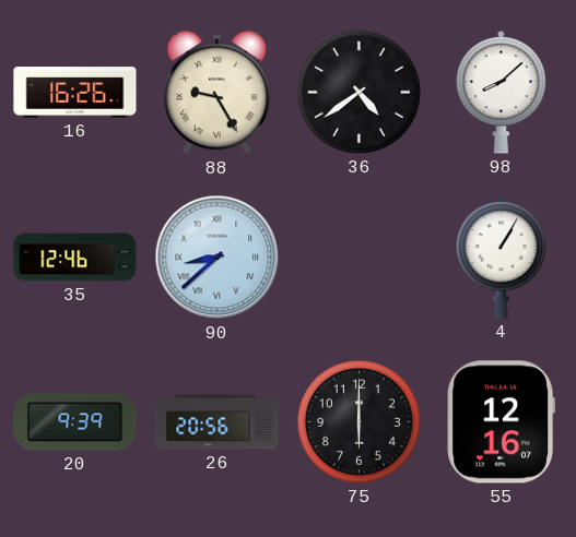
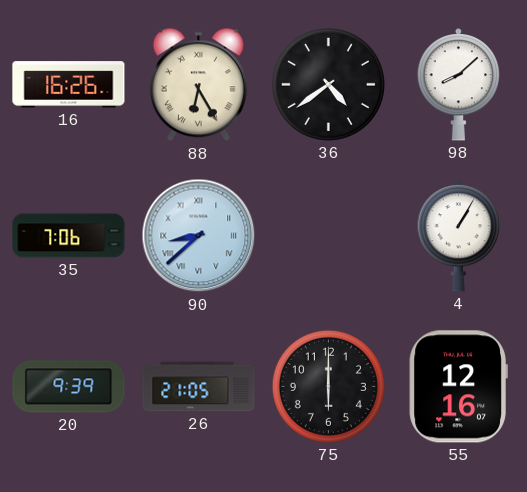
88: 9:25 -> 6:25
35: 12:46 -> 7:06
26: 20:56 -> 21:05
